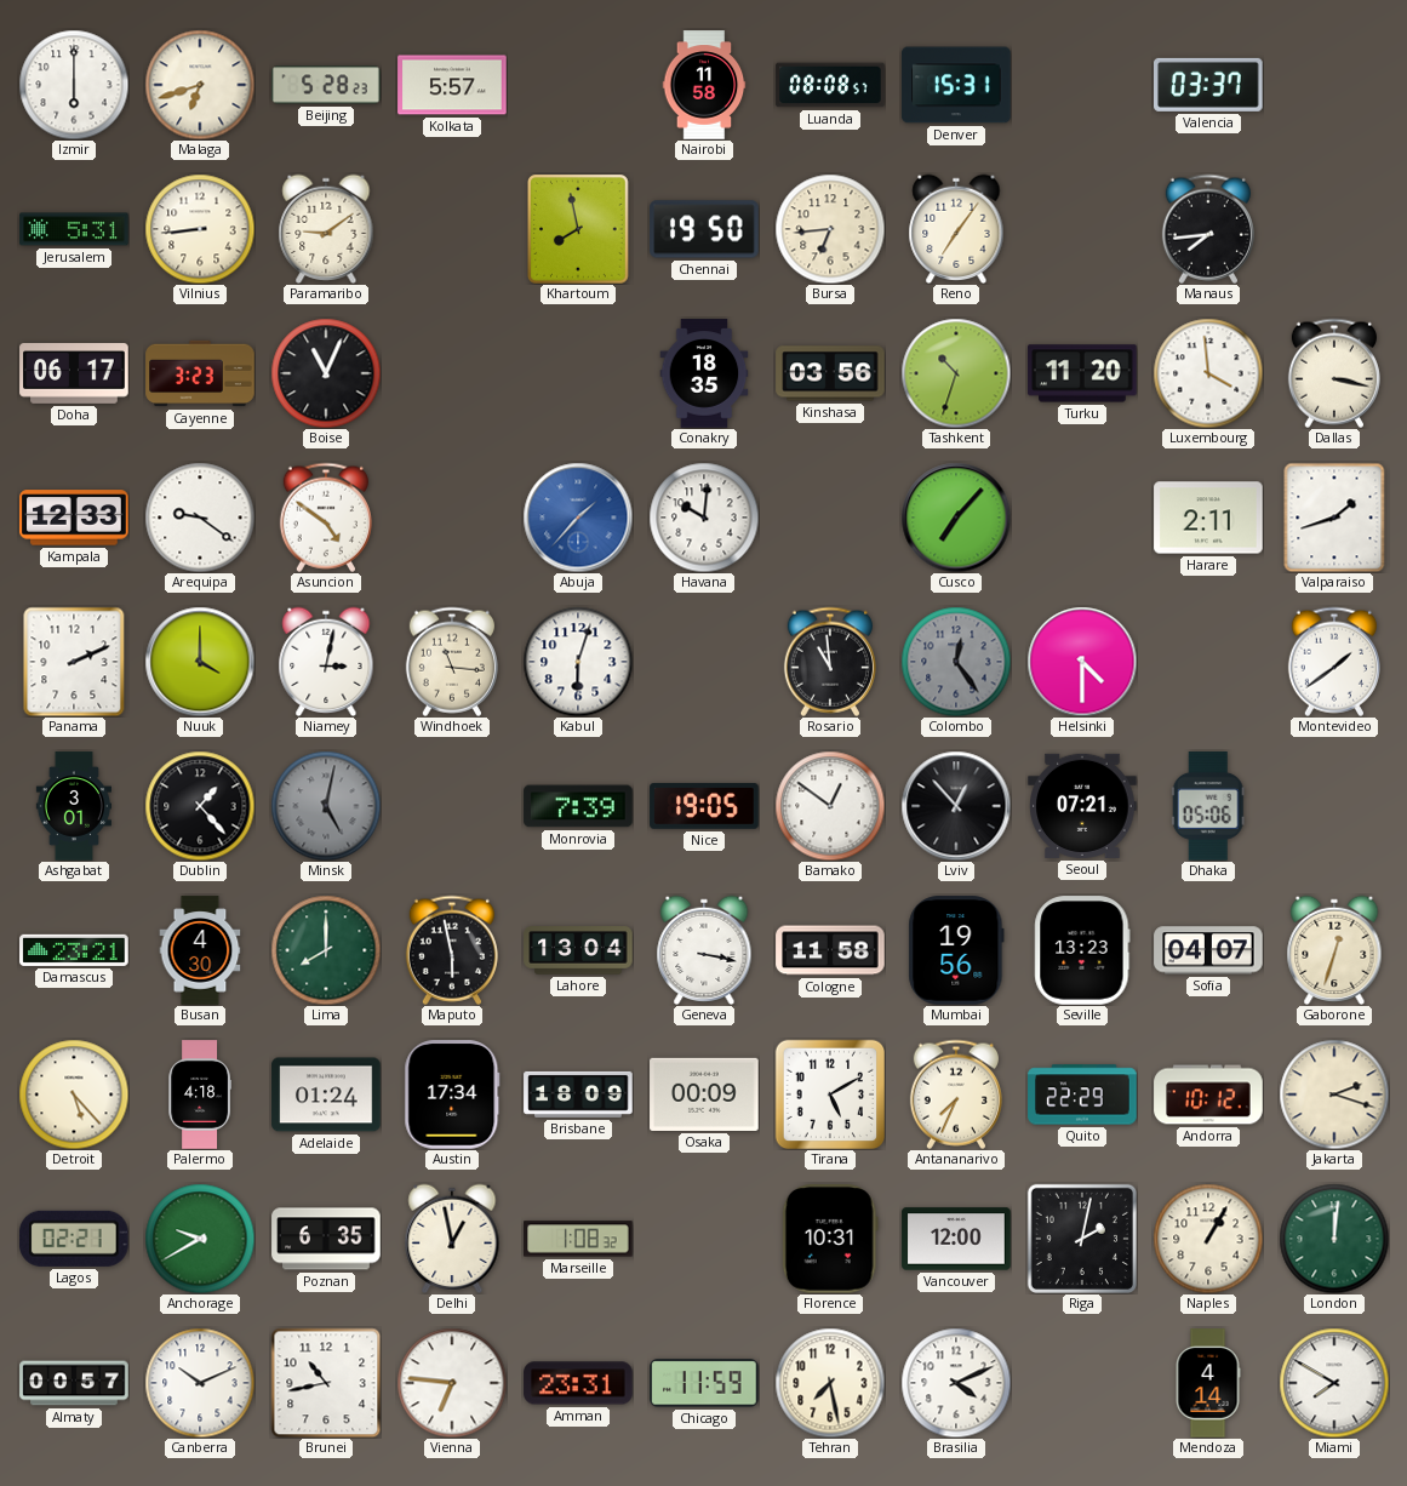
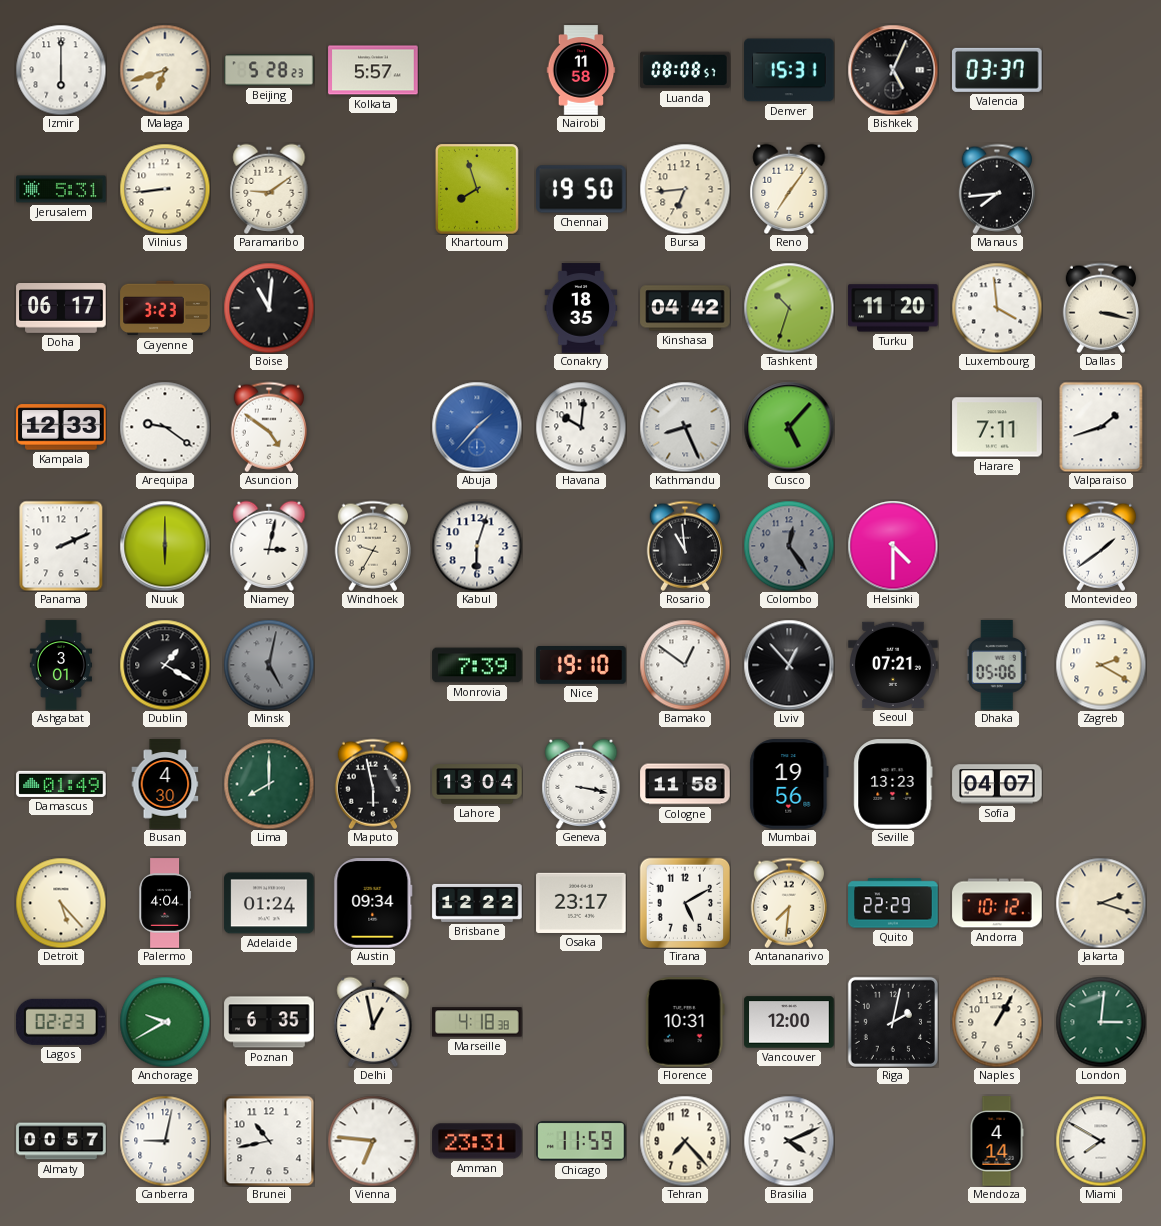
Bishkek: none -> 5:04
Khartoum: 7:58 -> 7:57
Boise: 11:04 -> 11:01
Kinshasa: 03:56 -> 04:42
Kathmandu: none -> 8:26
Cusco: 7:07 -> 5:07
Harare: 2:11 -> 7:11
Nuuk: 4:00 -> 6:00
Windhoek: 11:16 -> 9:35
Dublin: 1:23 -> 1:20
Nice: 19:05 -> 19:10
Zagreb: none -> 2:20
Damascus: 23:21 -> 01:49
Gaborone: 12:33 -> none
Palermo: 4:18 -> 4:04
Austin: 17:34 -> 09:34
Brisbane: 18:09 -> 12:22
Osaka: 00:09 -> 23:17
Antananarivo: 7:34 -> 7:31
Lagos: 02:21 -> 02:23
Marseille: 1:08 -> 4:18
London: 12:01 -> 3:01
Canberra: 10:11 -> 9:02
Tehran: 7:28 -> 7:23
